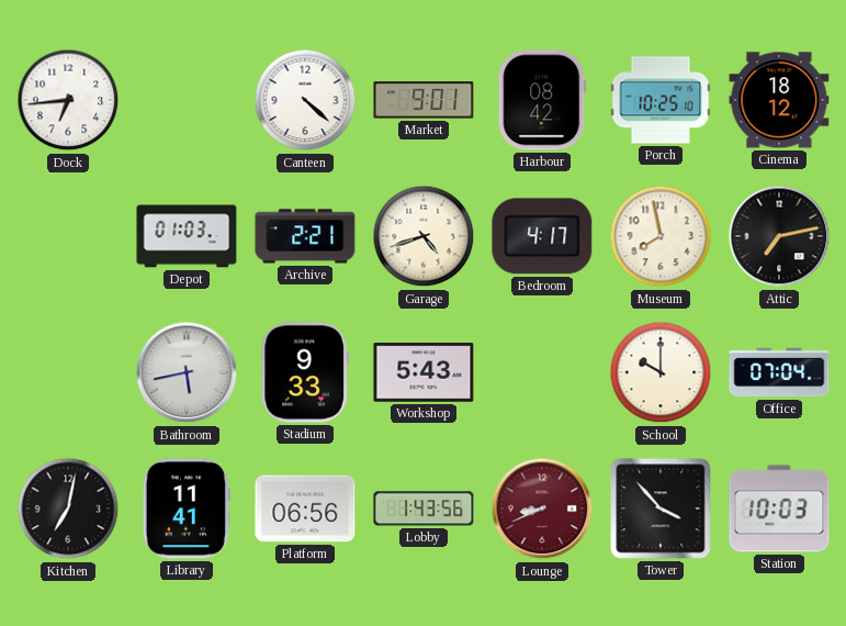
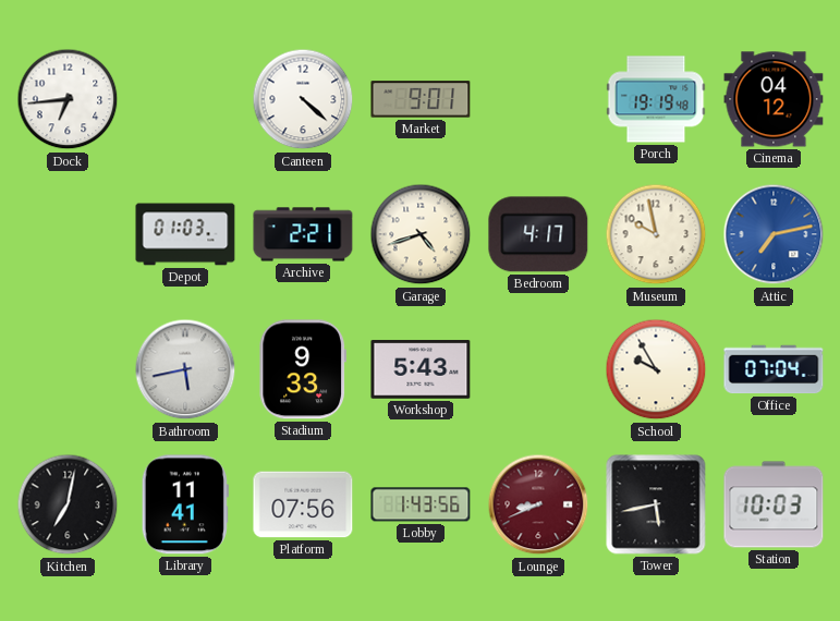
Harbour: 08:42 -> none
Porch: 10:25 -> 19:19
Cinema: 18:12 -> 04:12
Museum: 7:58 -> 9:58
Attic dial: black -> blue
School: 10:00 -> 9:55
Platform: 06:56 -> 07:56
Tower: 3:53 -> 5:43
